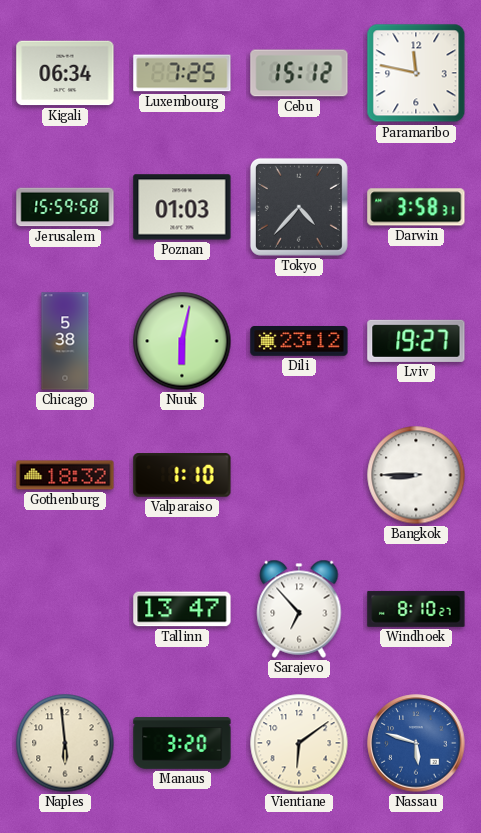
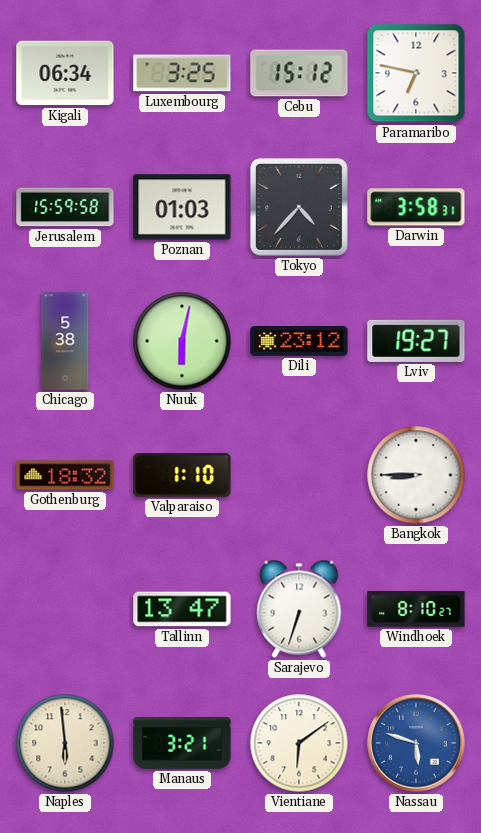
Luxembourg: 7:25 -> 3:25
Paramaribo: 11:47 -> 6:47
Sarajevo: 6:53 -> 6:33
Manaus: 3:20 -> 3:21
